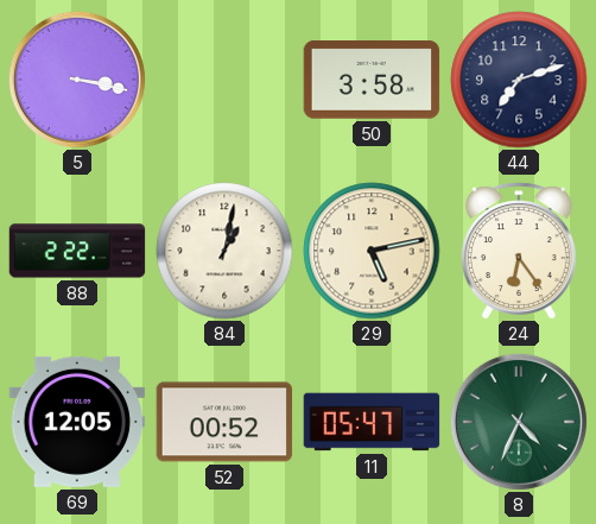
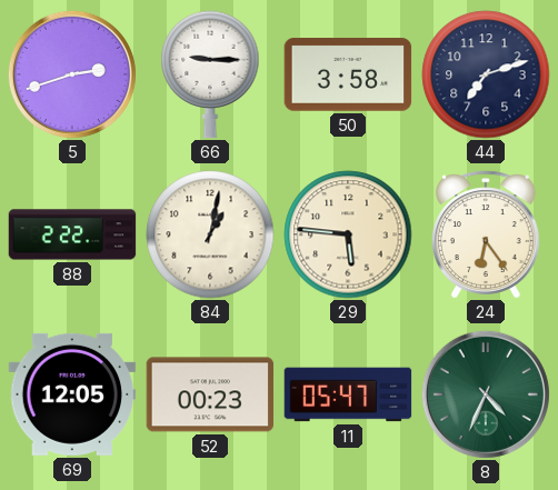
5: 3:17 -> 2:42
66: none -> 9:15
29: 5:13 -> 5:46
52: 00:52 -> 00:23
